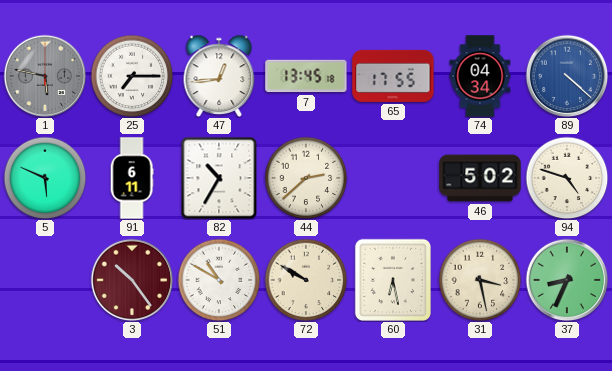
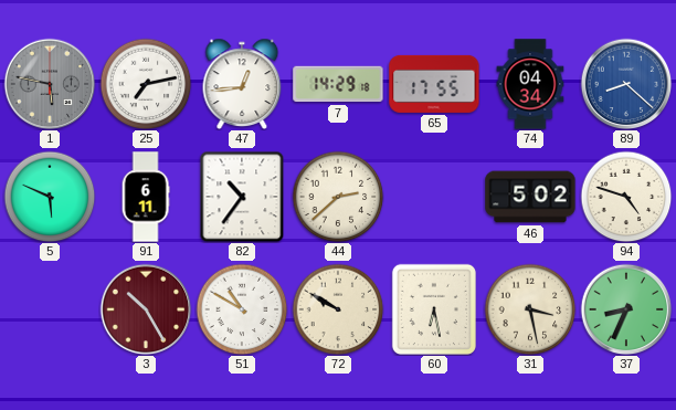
25: 7:15 -> 7:13
7: 13:45 -> 14:29
89: 4:22 -> 8:22
82: 10:35 -> 10:36
3: 10:24 -> 10:25
